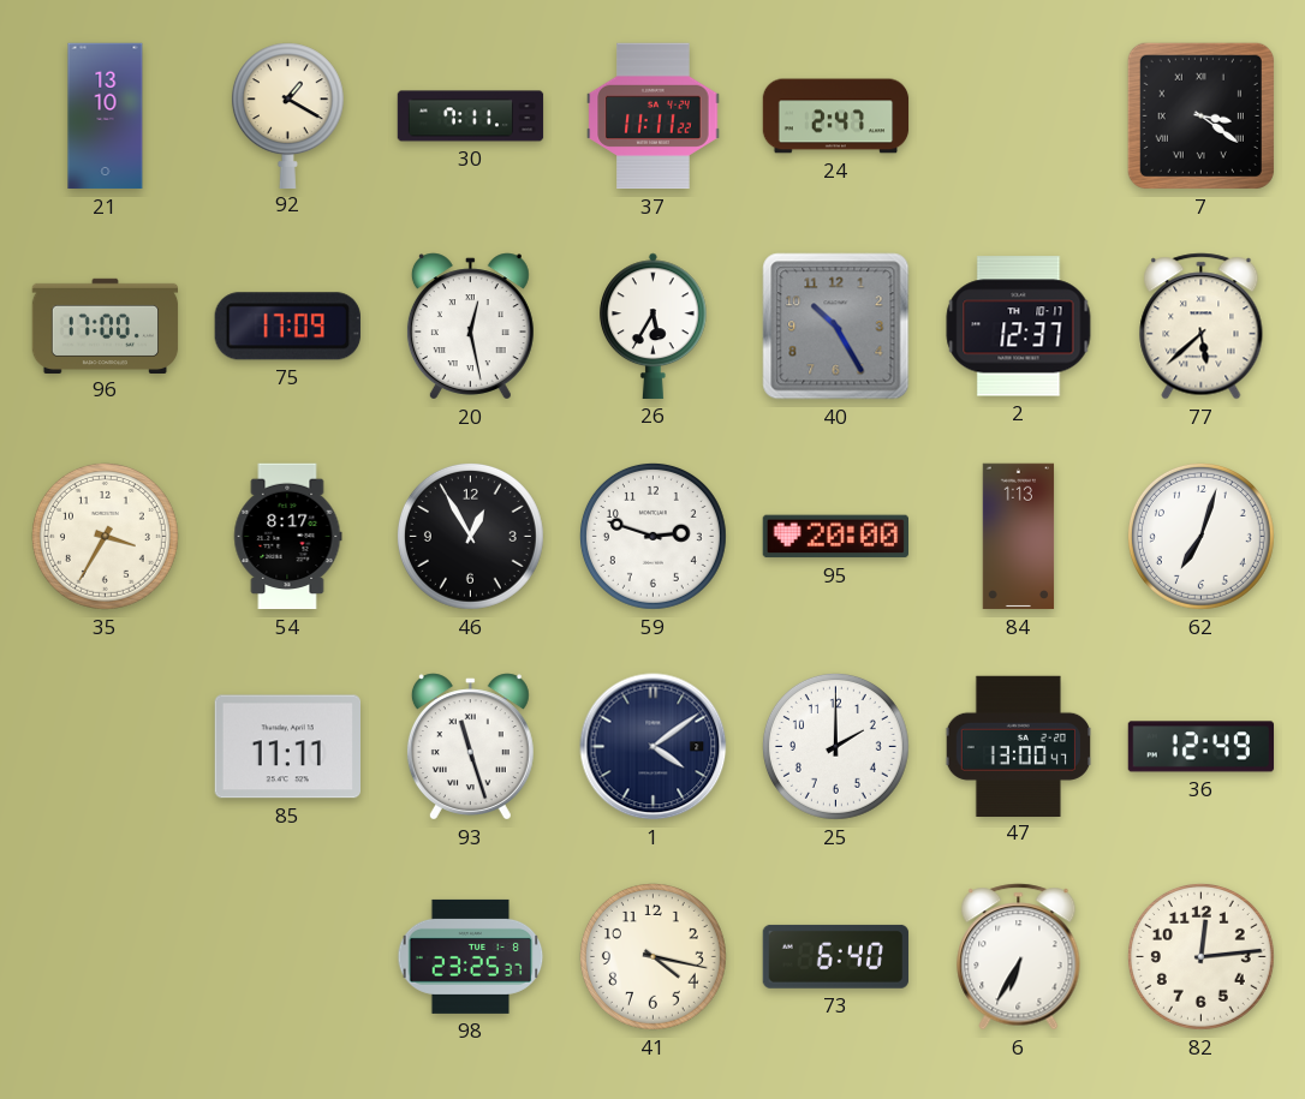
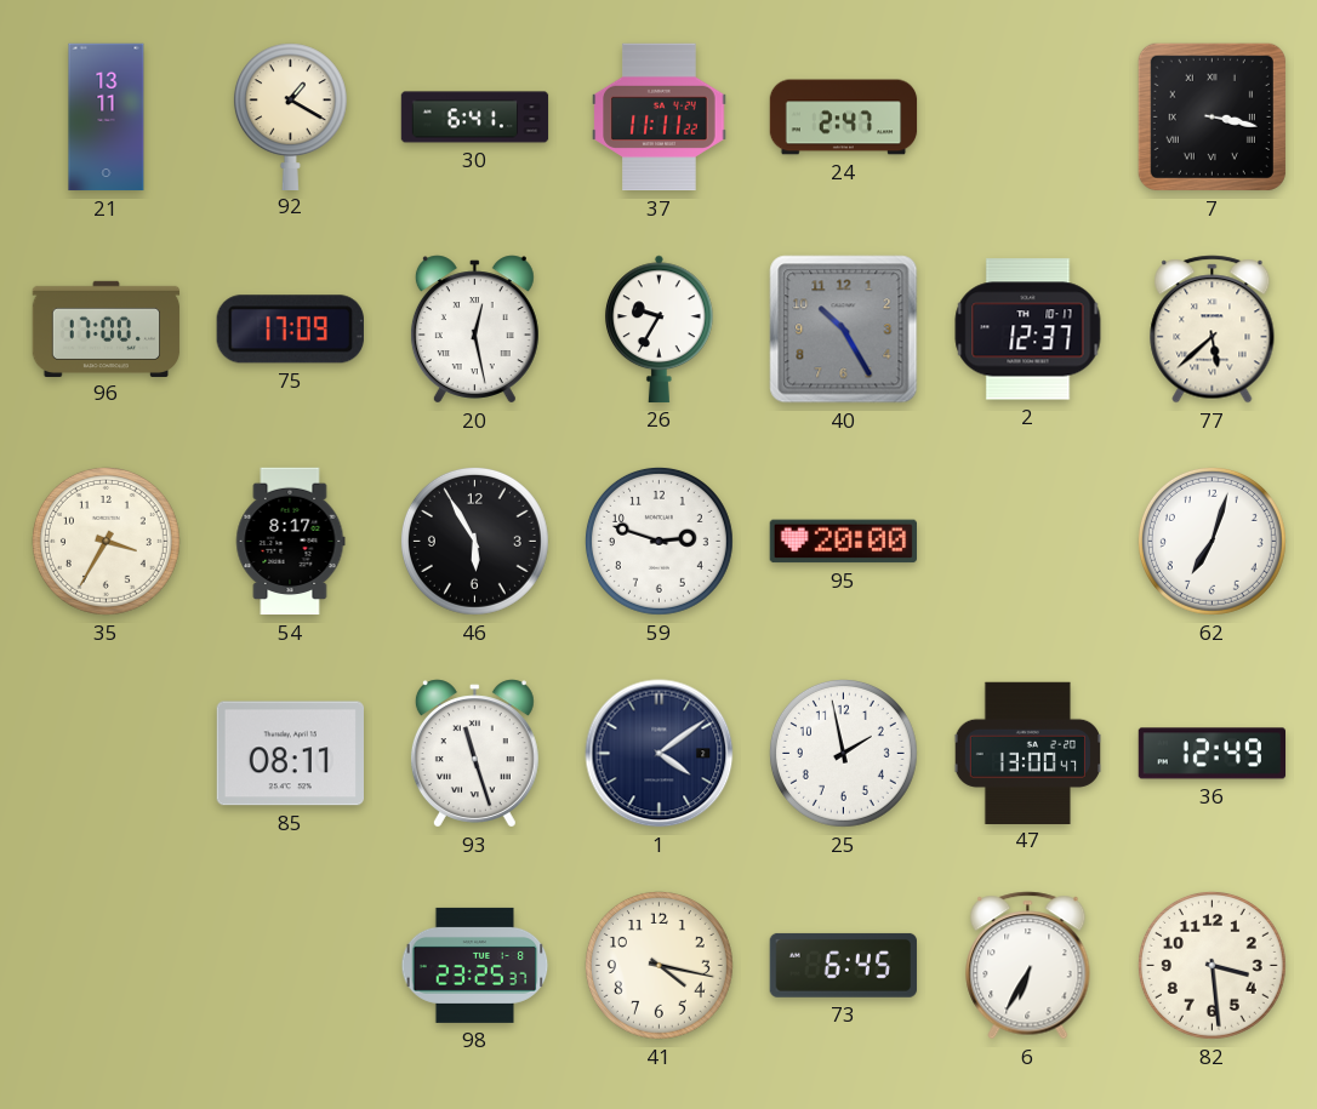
21: 13:10 -> 13:11
30: 7:11 -> 6:41
7: 3:21 -> 3:17
26: 5:35 -> 9:35
46: 12:55 -> 5:55
84: 1:13 -> none
85: 11:11 -> 08:11
25: 2:00 -> 1:58
73: 6:40 -> 6:45
82: 12:14 -> 3:29
